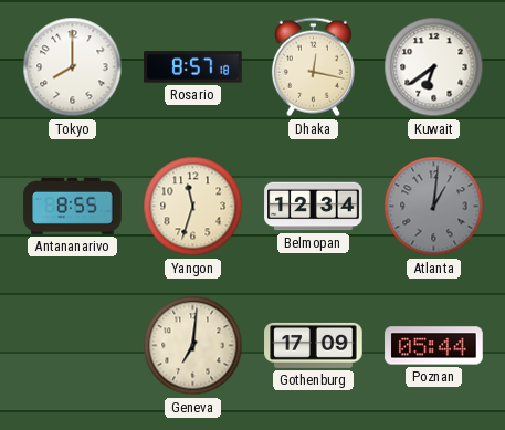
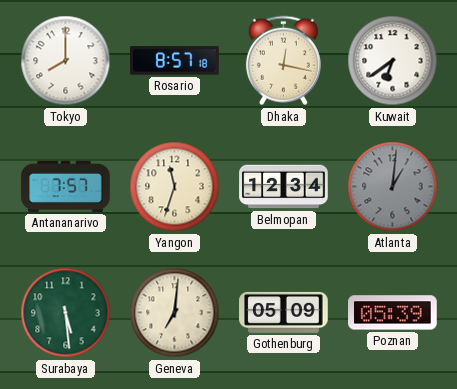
Antananarivo: 8:55 -> 7:57
Surabaya: none -> 5:29
Gothenburg: 17:09 -> 05:09
Poznan: 05:44 -> 05:39
